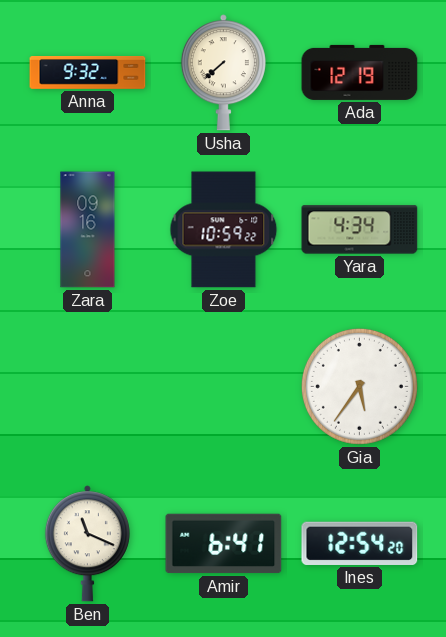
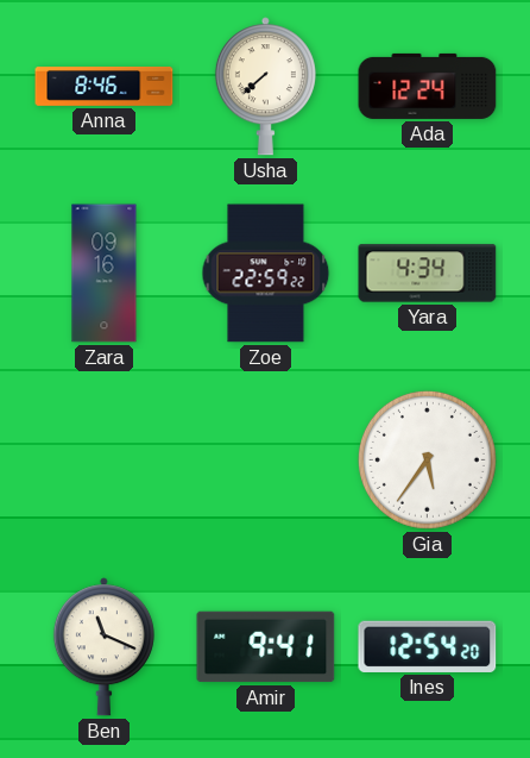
Anna: 9:32 -> 8:46
Ada: 12:19 -> 12:24
Zoe: 10:59 -> 22:59
Amir: 6:41 -> 9:41
